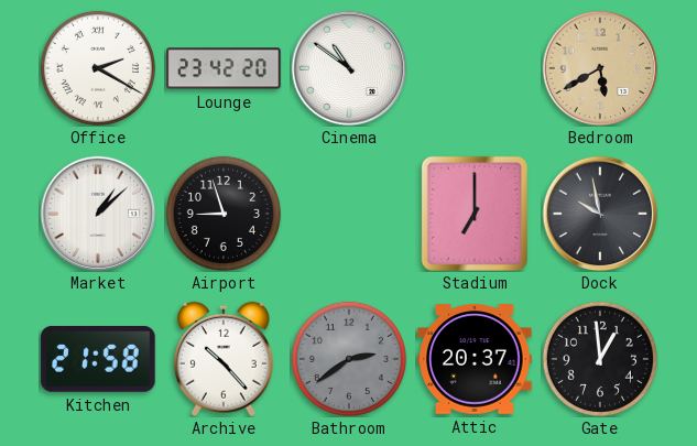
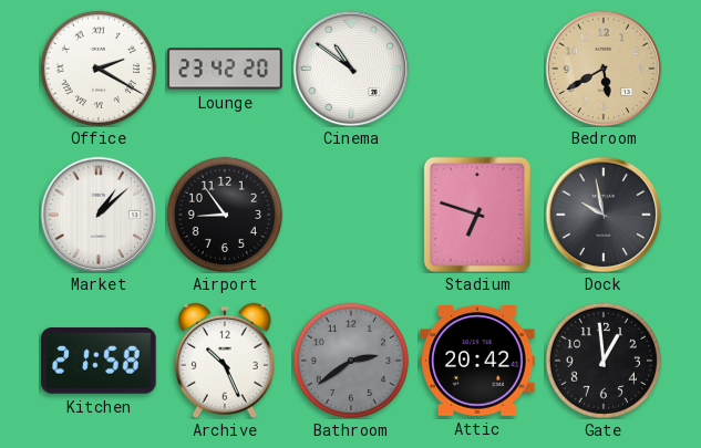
Airport: 8:57 -> 8:54
Stadium: 7:00 -> 6:48
Archive: 10:23 -> 10:26
Attic: 20:37 -> 20:42
